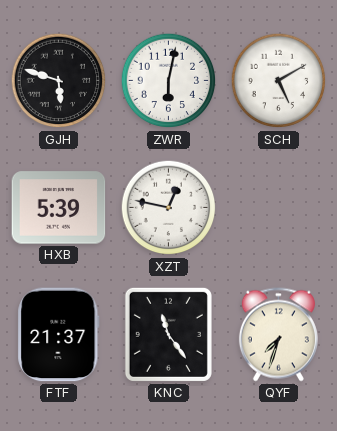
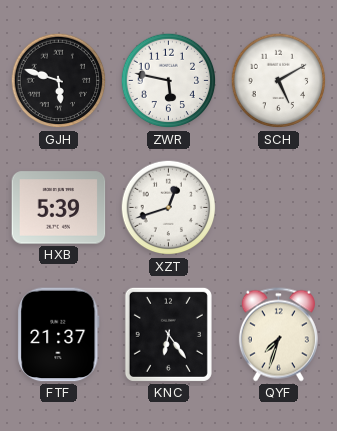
ZWR: 6:02 -> 5:47
XZT: 12:47 -> 12:42
KNC: 11:24 -> 6:24
